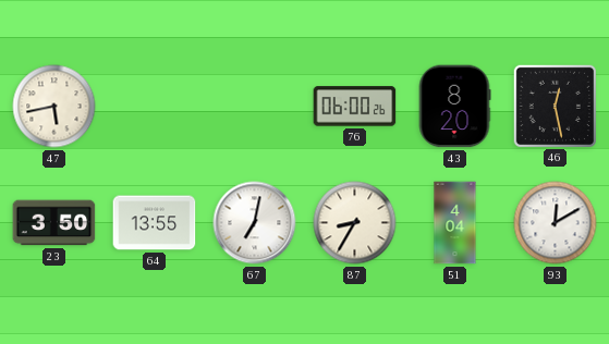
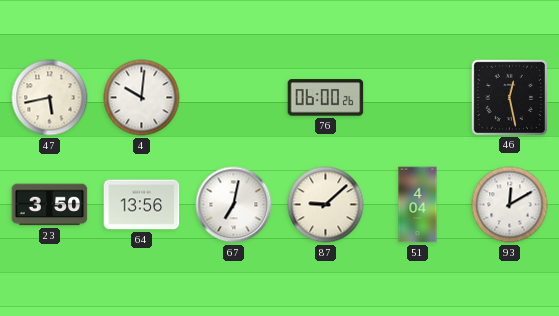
4: none -> 10:01
43: 8:20 -> none
64: 13:55 -> 13:56
87: 8:35 -> 9:08
